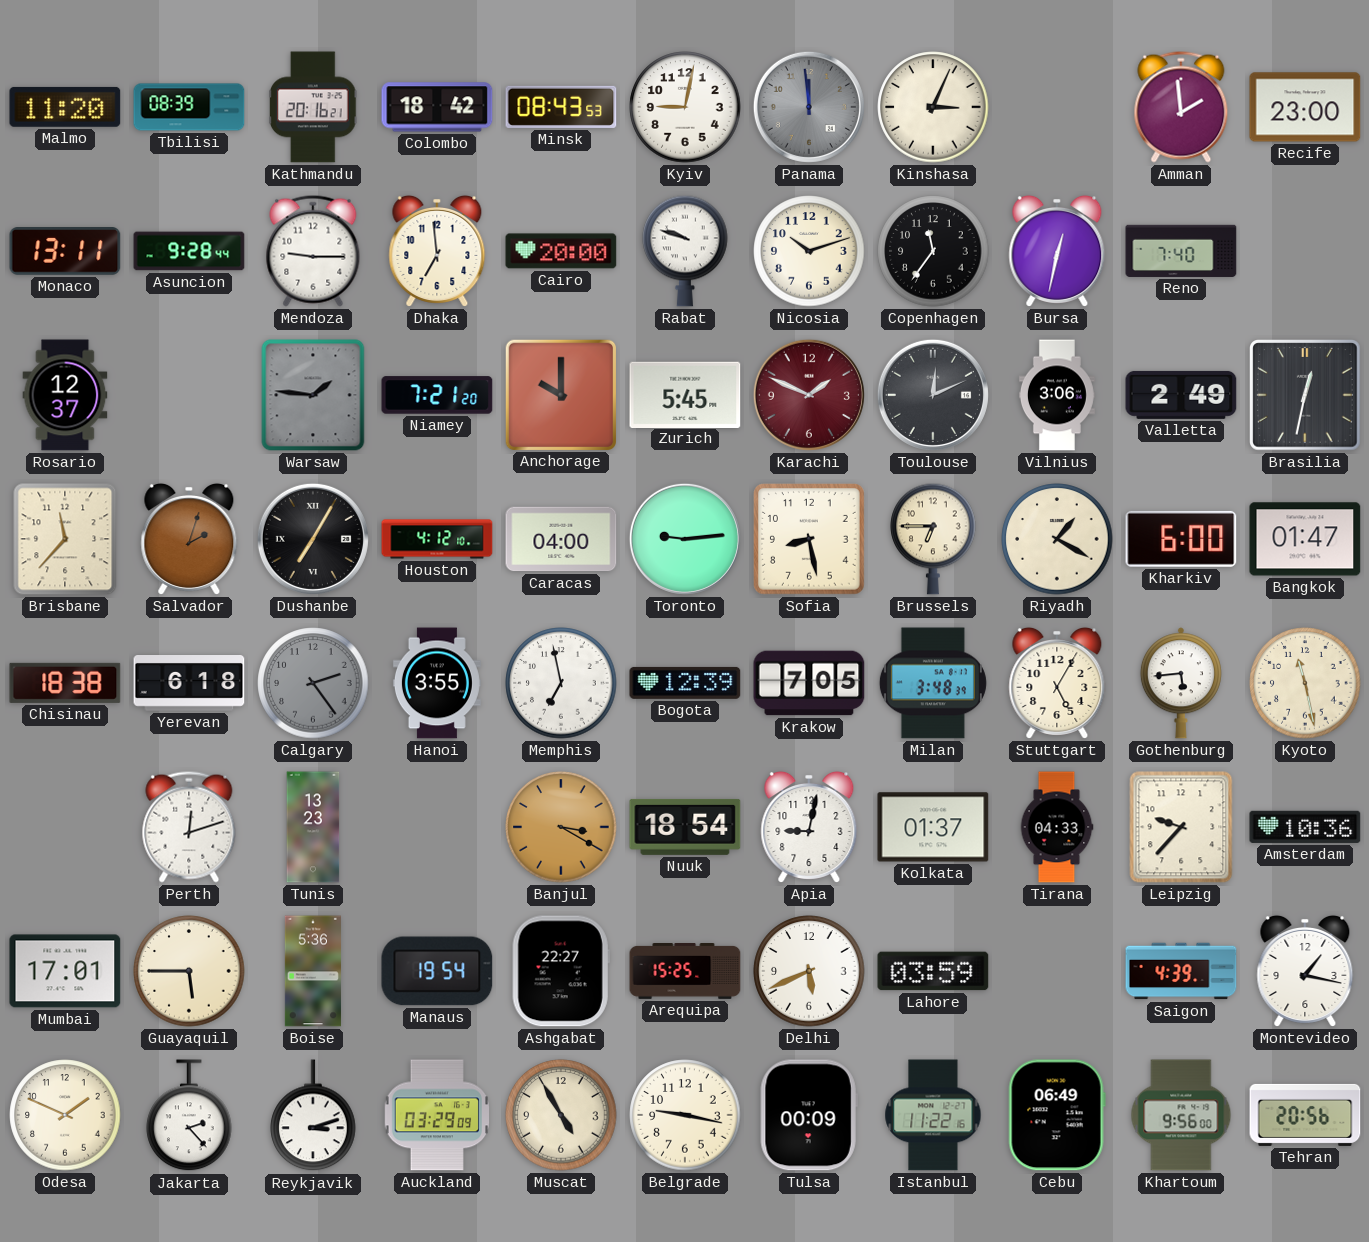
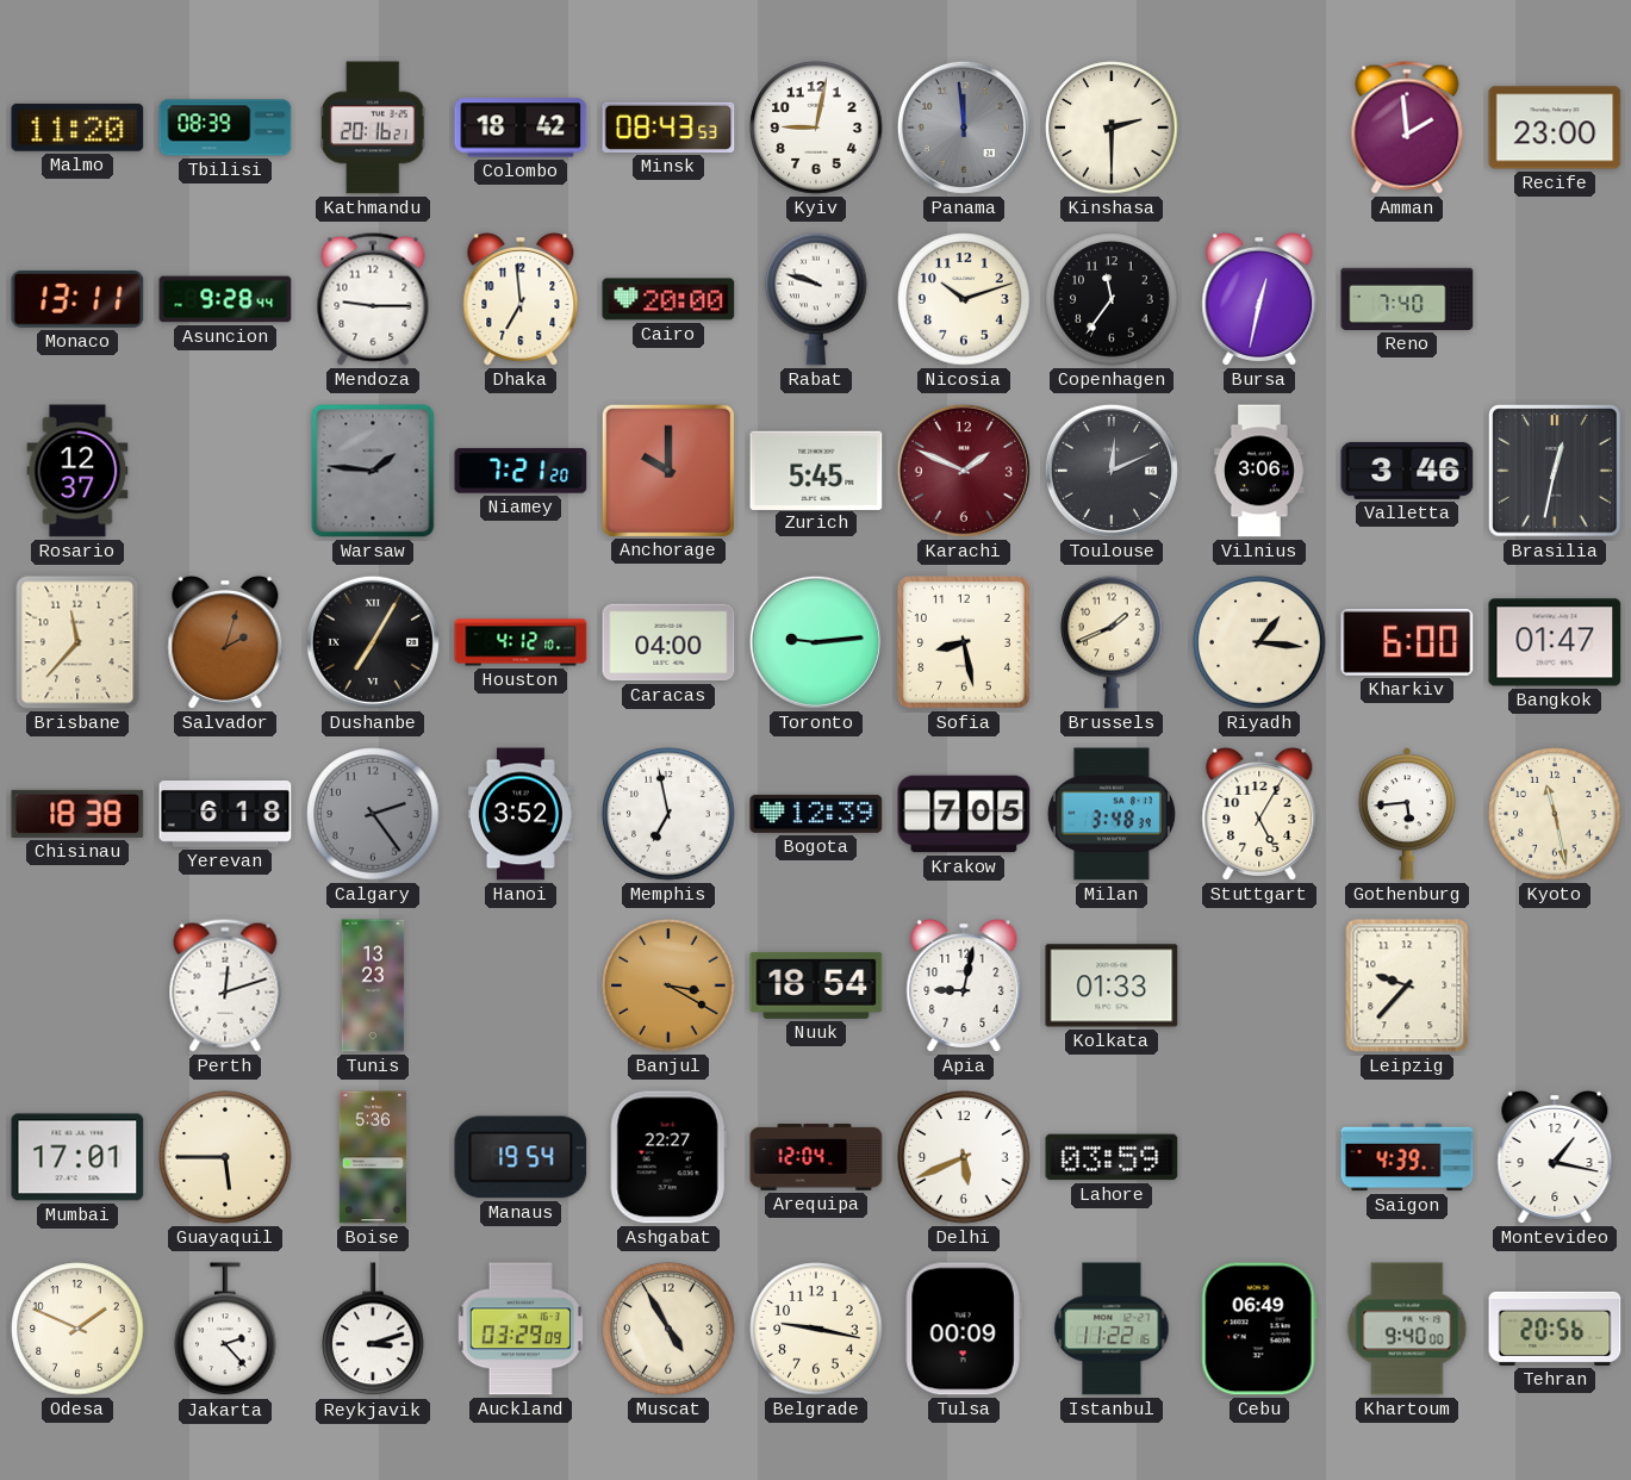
Kinshasa: 3:04 -> 2:30
Valletta: 2:49 -> 3:46
Brussels: 6:45 -> 1:41
Riyadh: 1:20 -> 1:16
Hanoi: 3:55 -> 3:52
Kolkata: 01:37 -> 01:33
Tirana: 04:33 -> none
Amsterdam: 10:36 -> none
Arequipa: 15:25 -> 12:04
Khartoum: 9:56 -> 9:40
